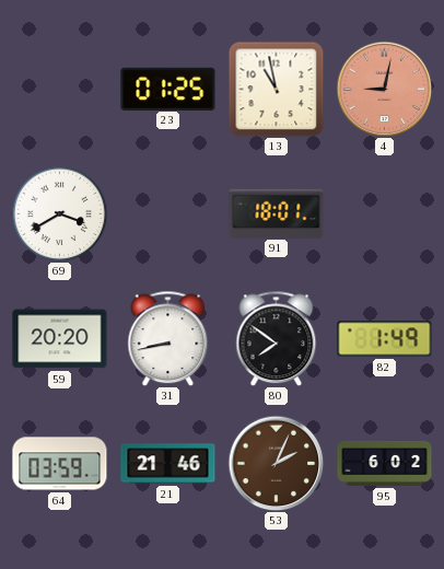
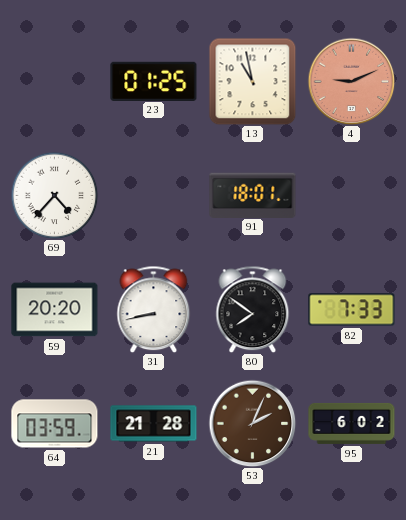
4: 9:02 -> 9:11
69: 3:40 -> 4:37
82: 1:49 -> 7:33
21: 21:46 -> 21:28
